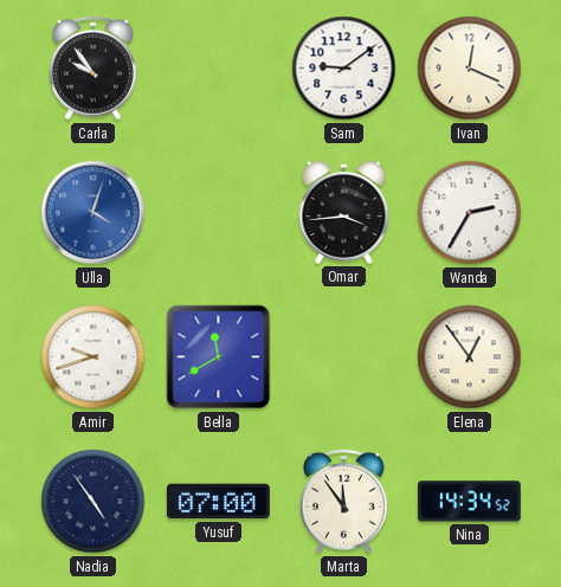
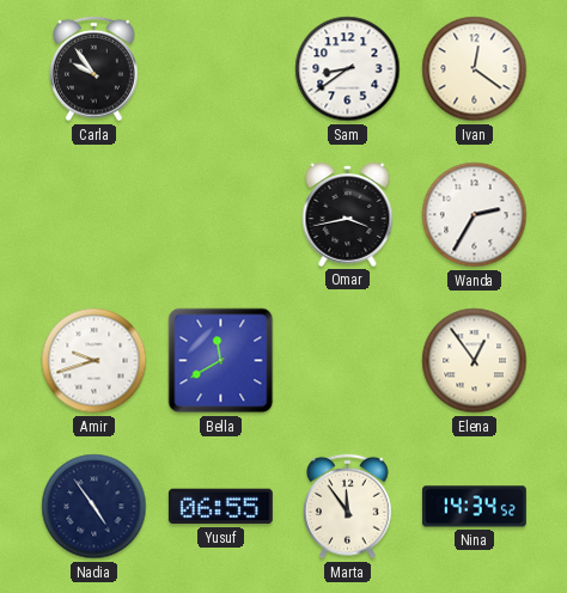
Sam: 9:09 -> 8:39
Ivan: 12:19 -> 12:21
Ulla: 4:03 -> none
Omar: 3:44 -> 3:43
Yusuf: 07:00 -> 06:55
